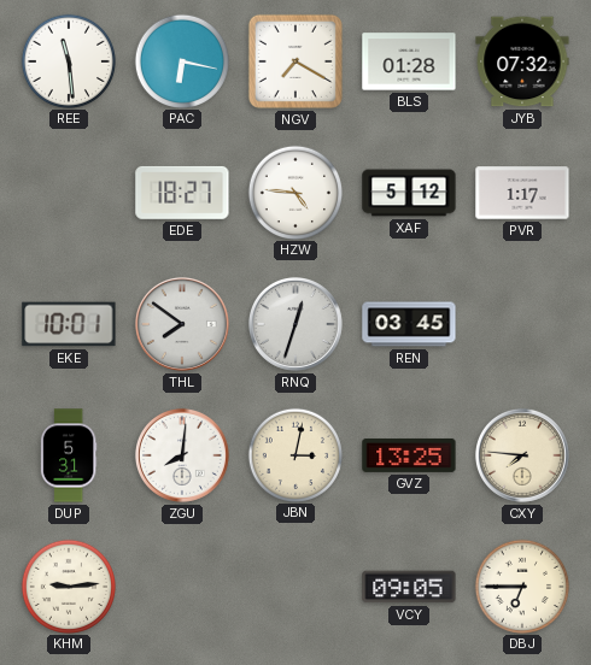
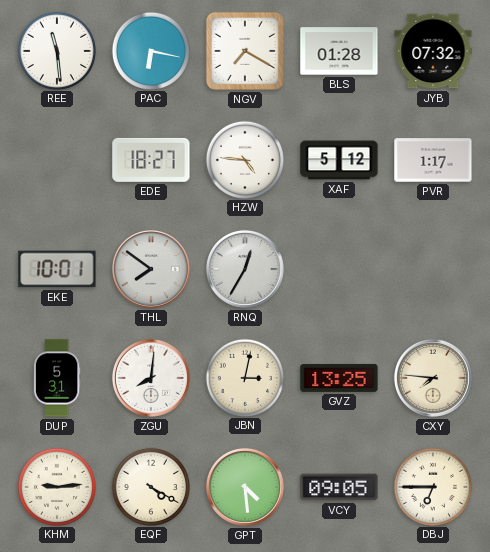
RNQ: 12:33 -> 12:35
REN: 03:45 -> none
EQF: none -> 4:20
GPT: none -> 4:29
